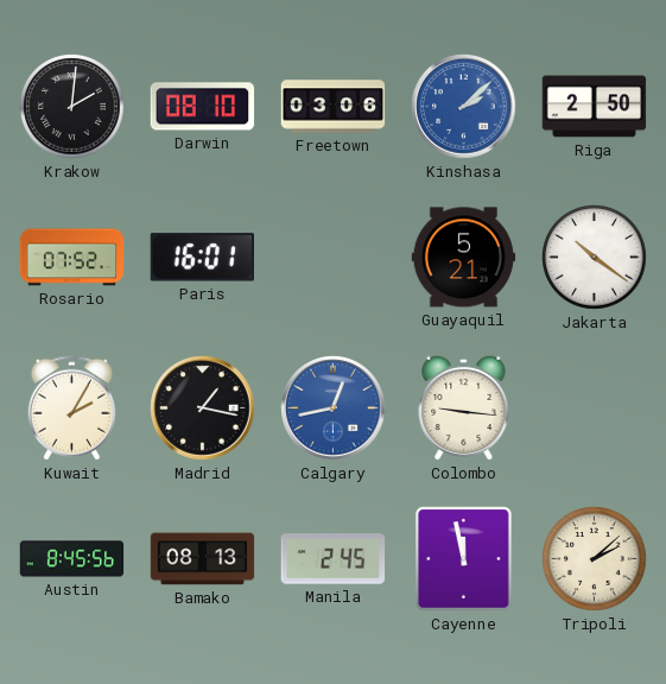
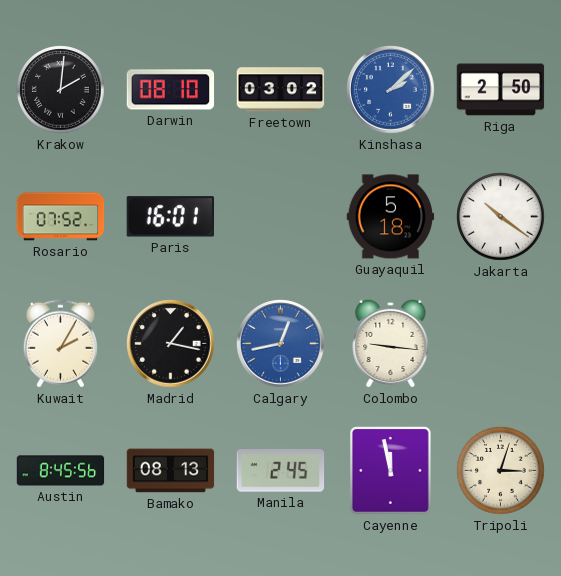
Freetown: 03:06 -> 03:02
Guayaquil: 5:21 -> 5:18
Tripoli: 2:08 -> 3:03
